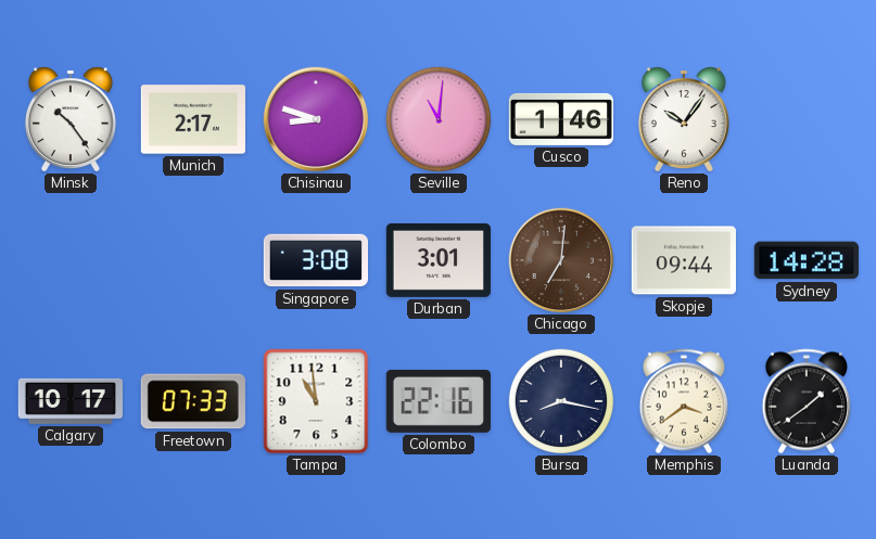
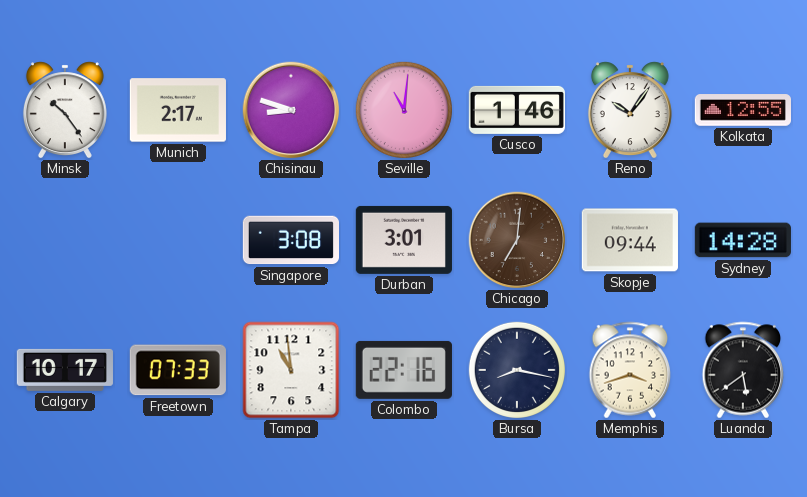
Kolkata: none -> 12:55
Memphis: 3:39 -> 3:42
Luanda: 1:39 -> 5:39
